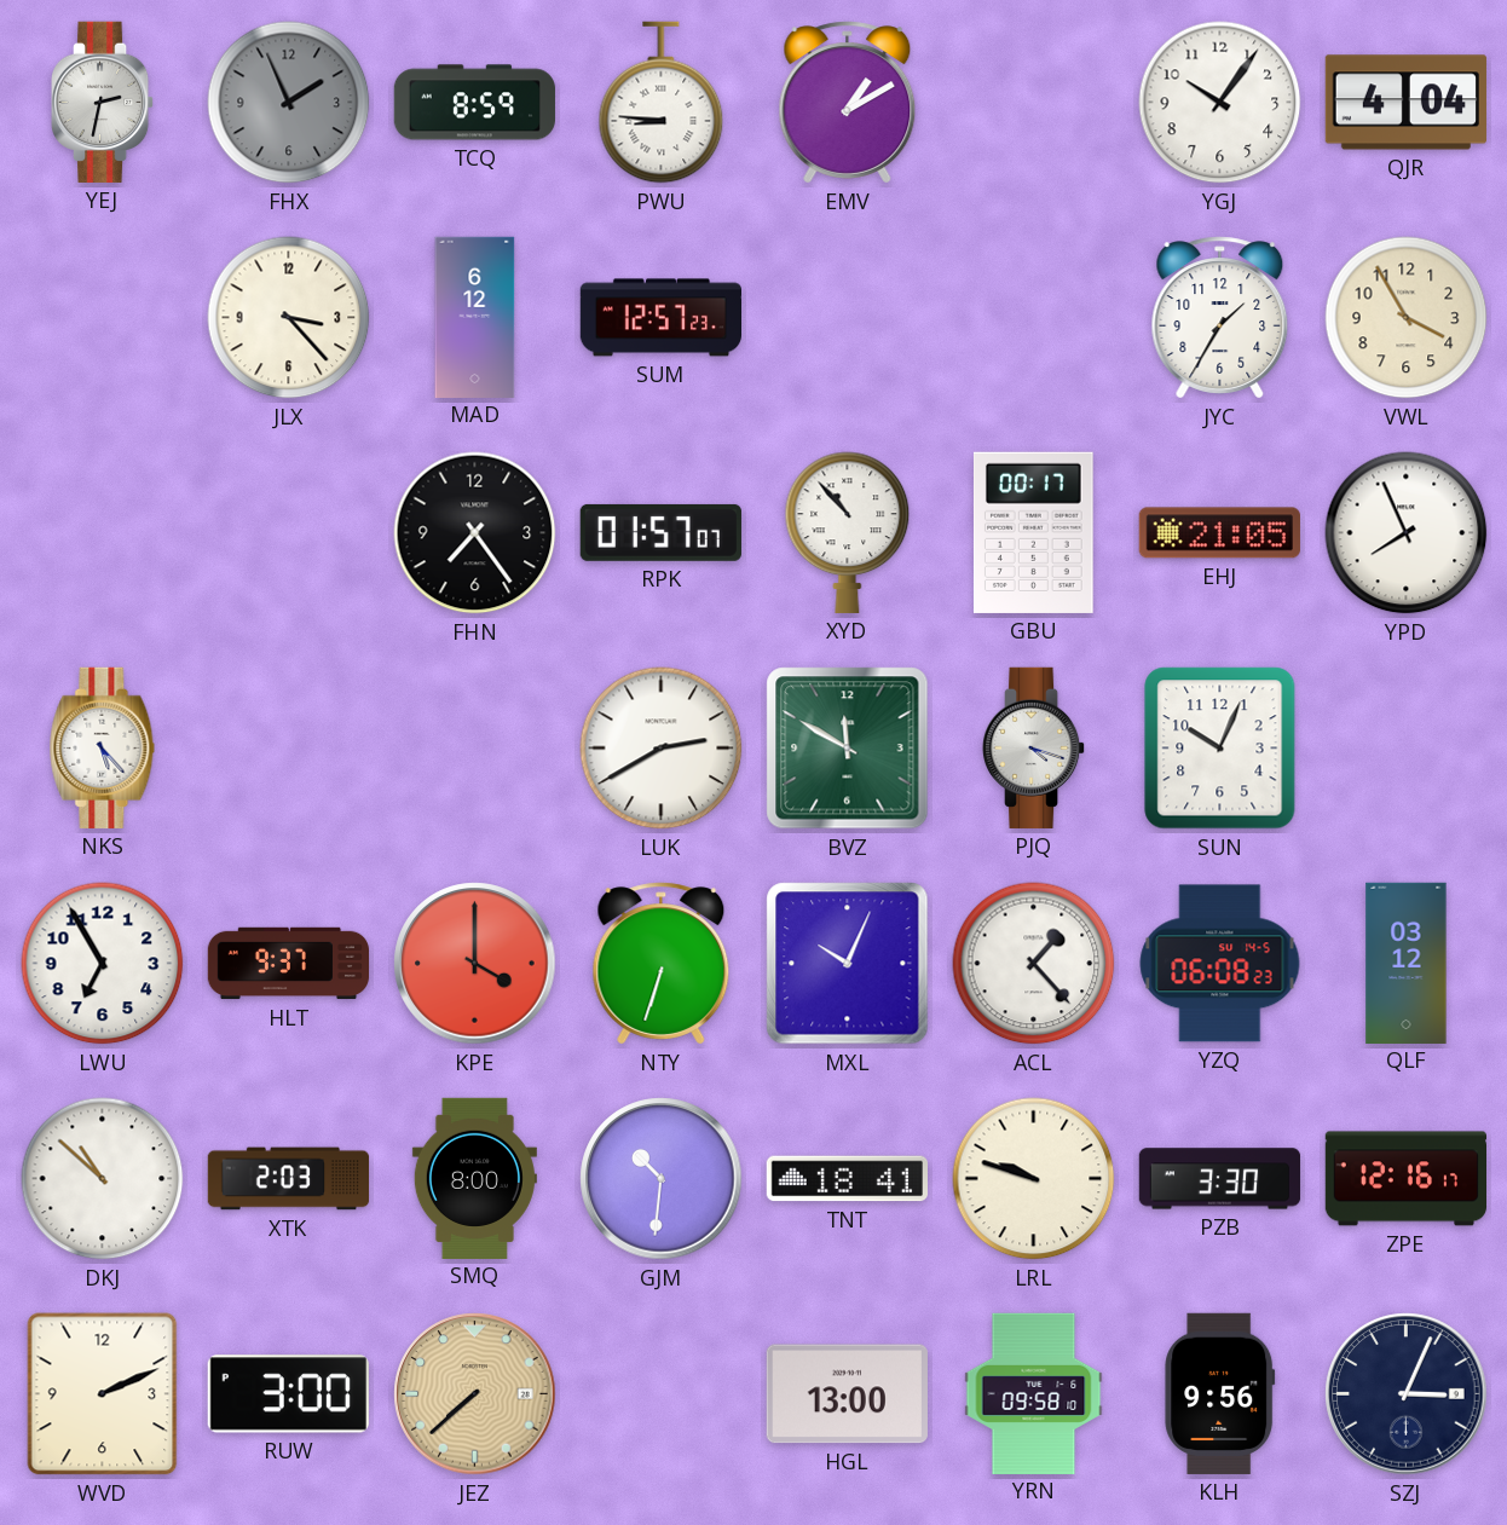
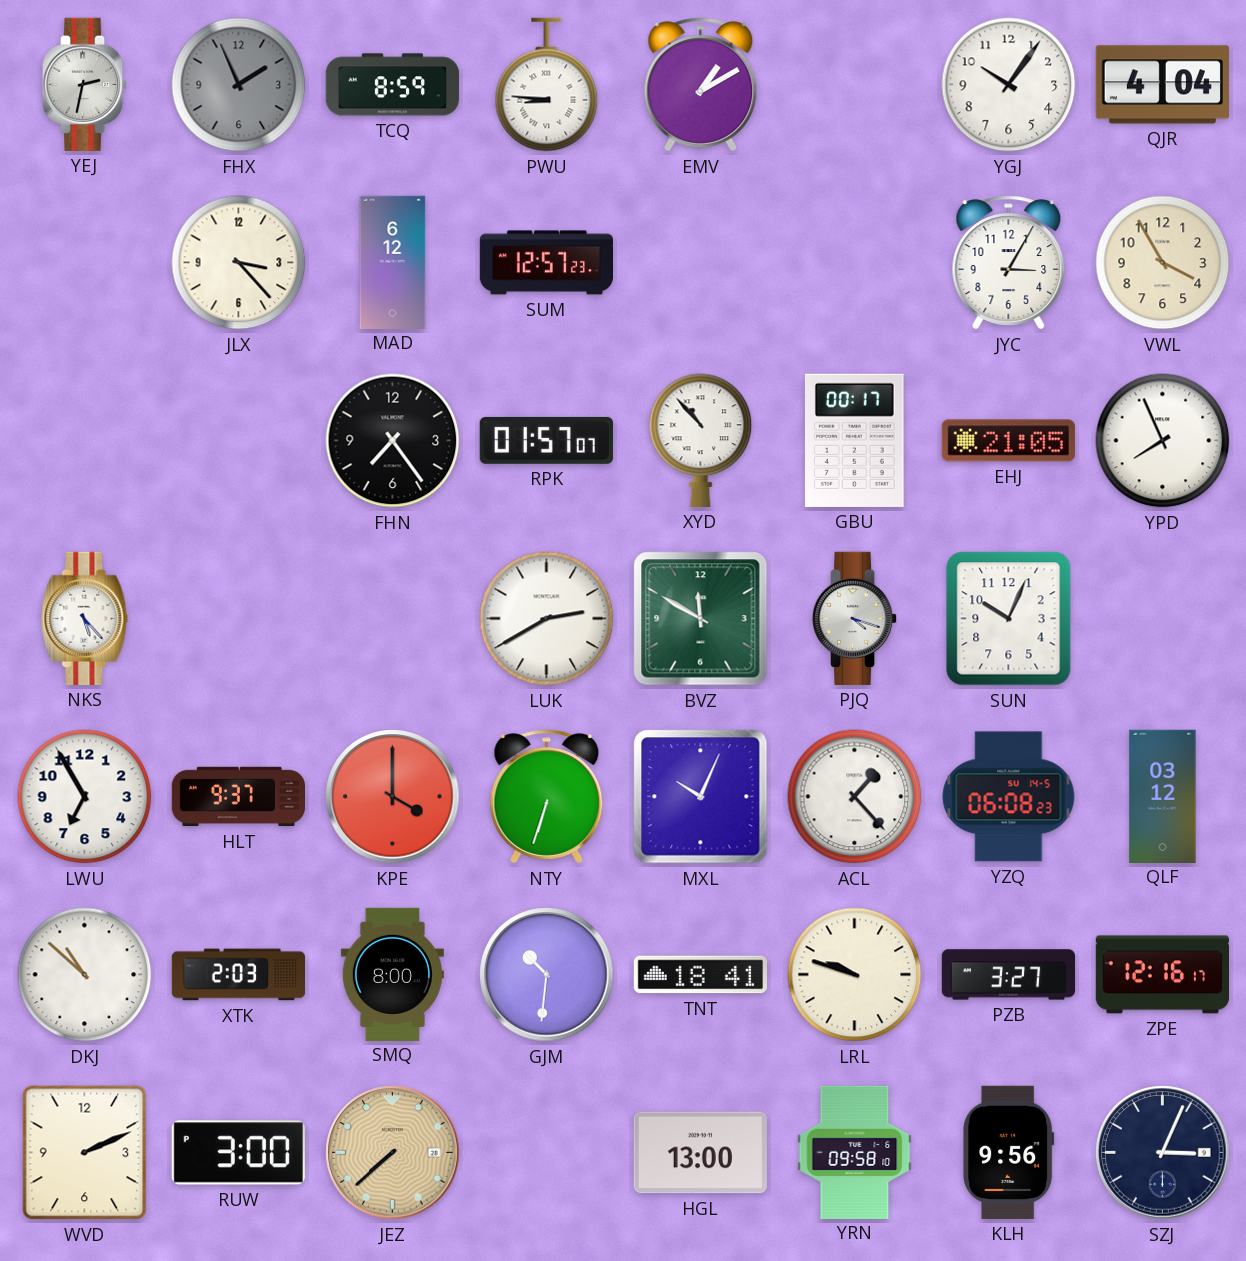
JYC: 1:35 -> 3:05
PZB: 3:30 -> 3:27
